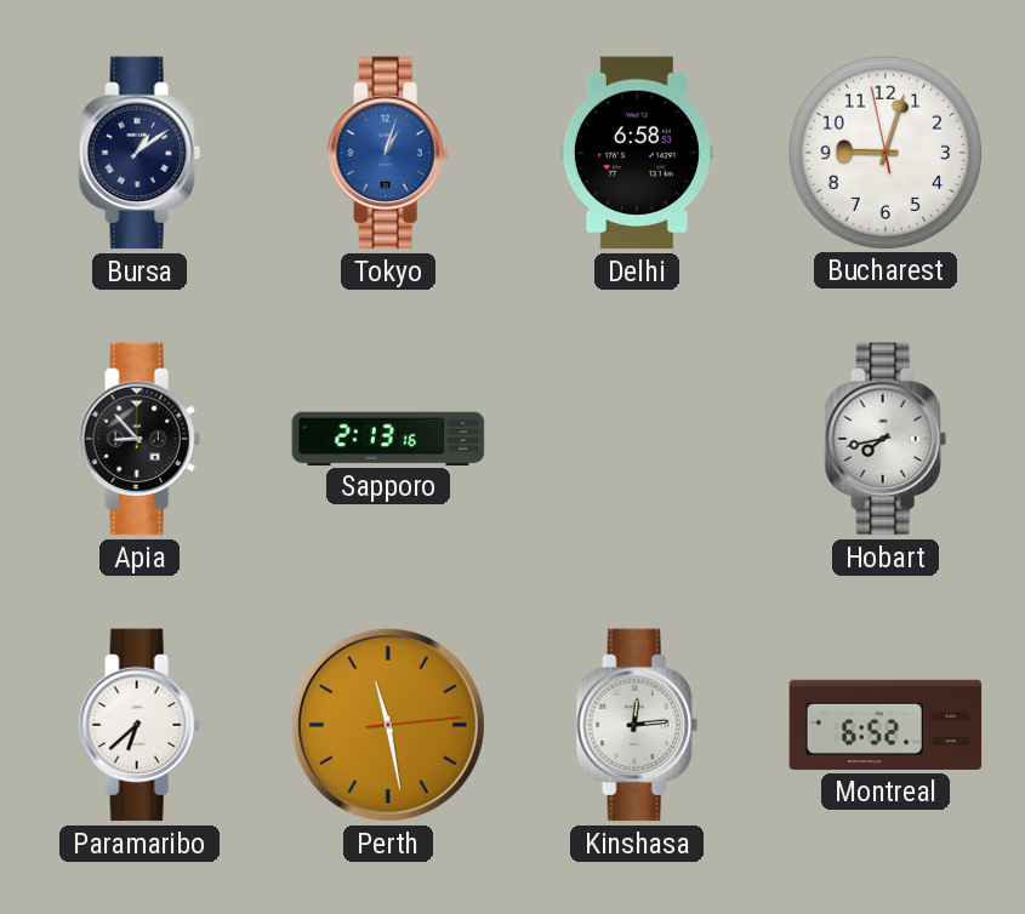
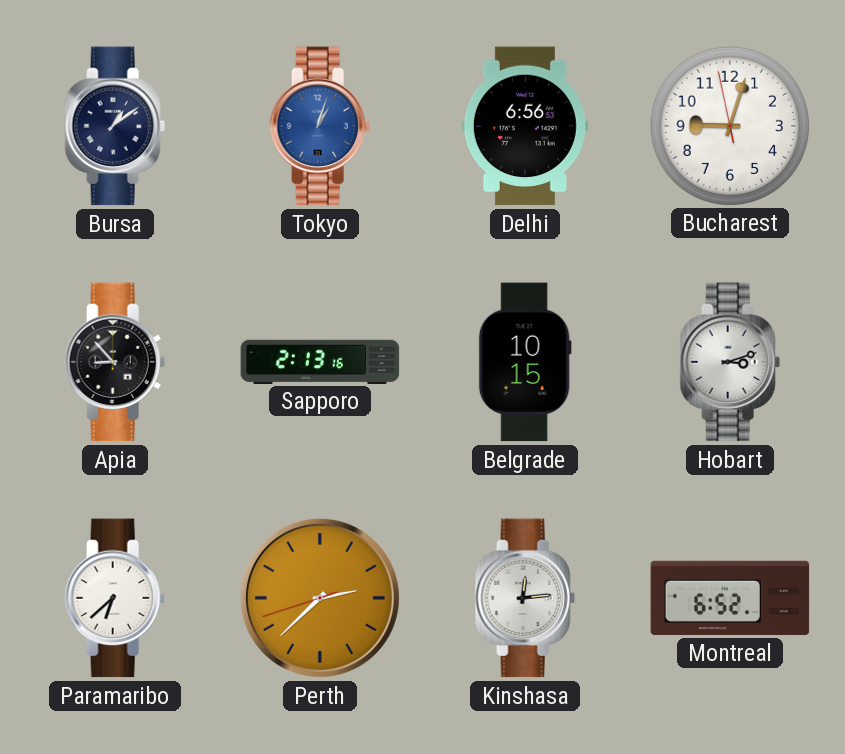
Delhi: 6:58 -> 6:56
Belgrade: none -> 10:15
Hobart: 7:43 -> 3:12
Perth: 11:28 -> 2:37
